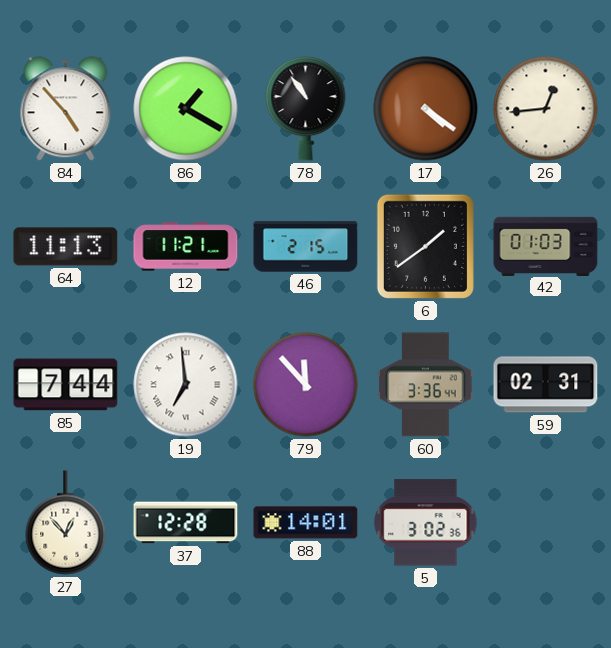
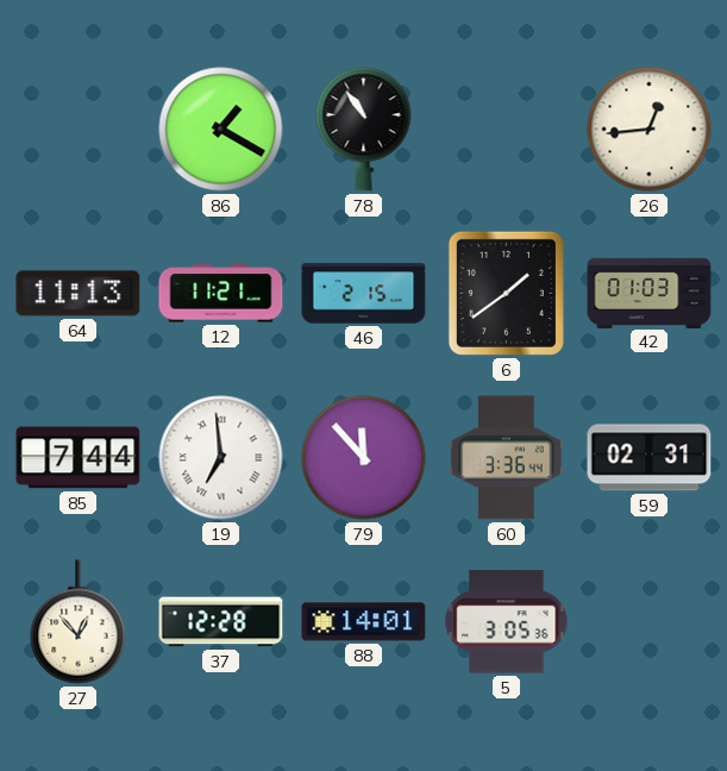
84: 4:53 -> none
17: 4:21 -> none
5: 3:02 -> 3:05
